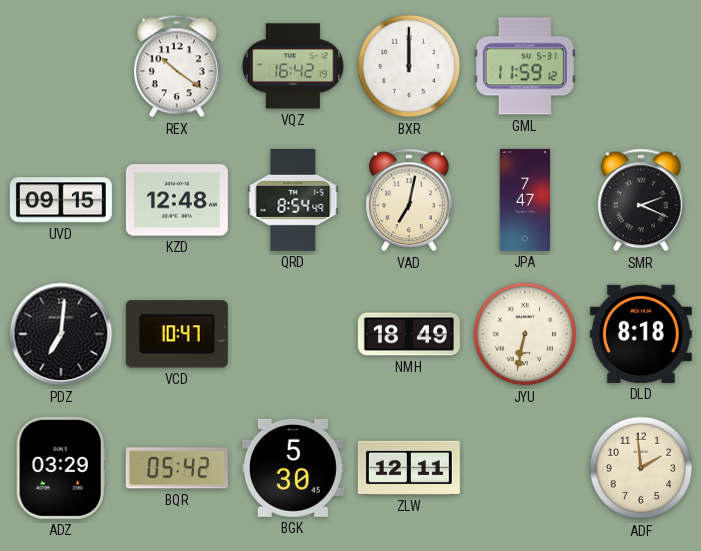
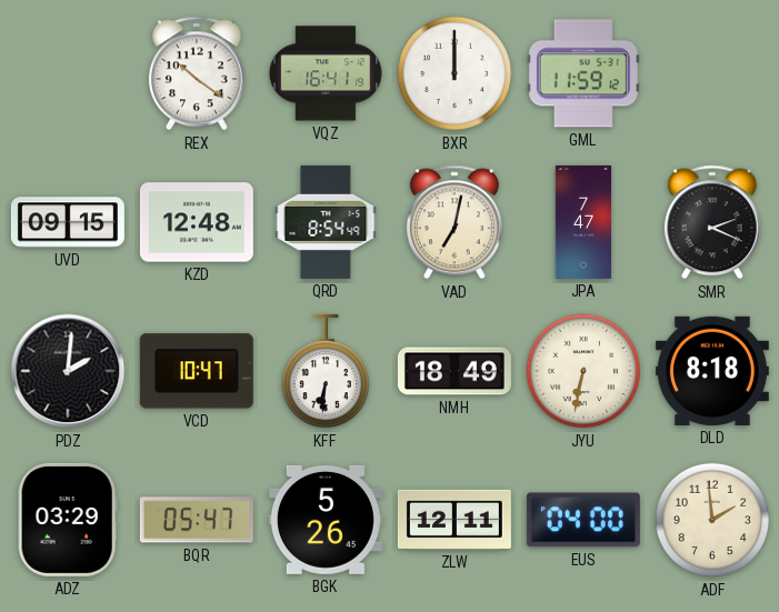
VQZ: 16:42 -> 16:41
PDZ: 7:01 -> 2:01
KFF: none -> 6:31
BQR: 05:42 -> 05:47
BGK: 5:30 -> 5:26
EUS: none -> 04:00
